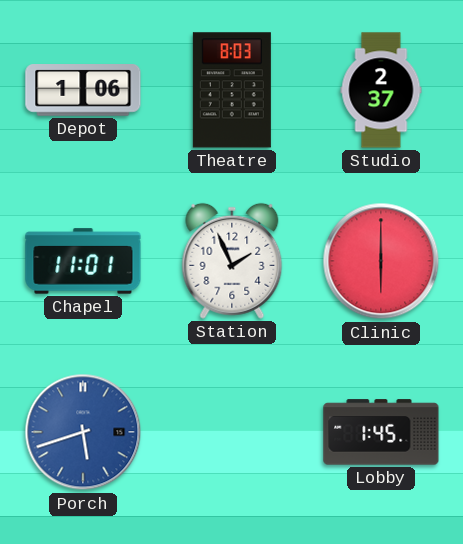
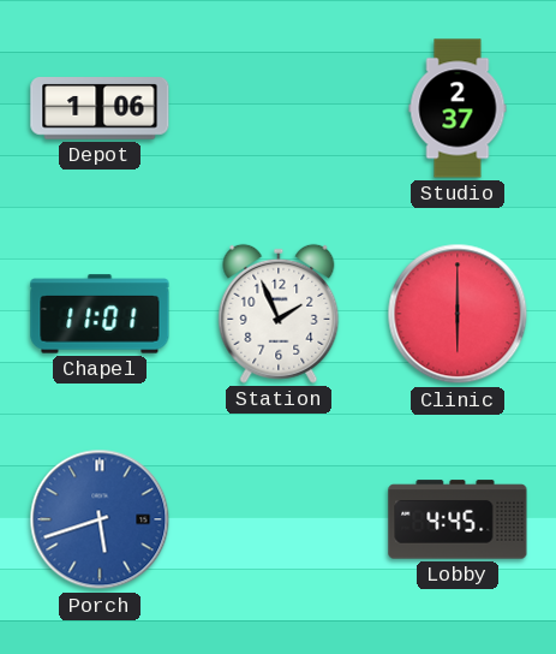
Theatre: 8:03 -> none
Lobby: 1:45 -> 4:45
